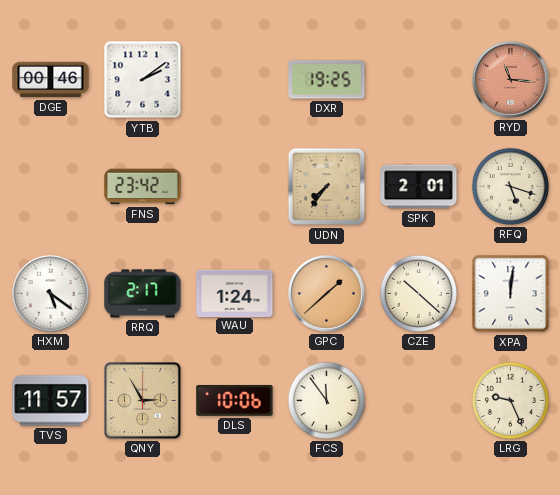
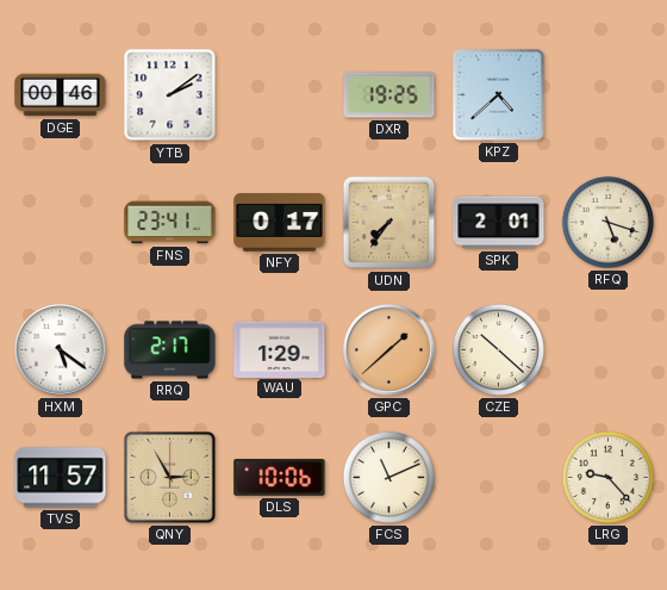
KPZ: none -> 4:38
RYD: 11:16 -> none
FNS: 23:42 -> 23:41
NFY: none -> 0:17
WAU: 1:24 -> 1:29
XPA: 12:01 -> none
FCS: 11:54 -> 11:11
LRG: 9:26 -> 9:23
